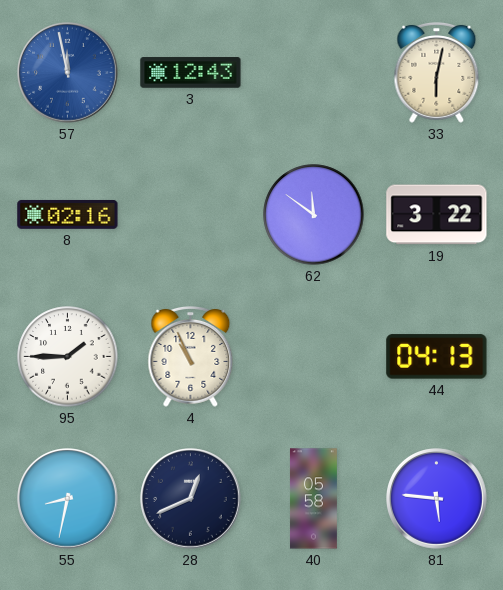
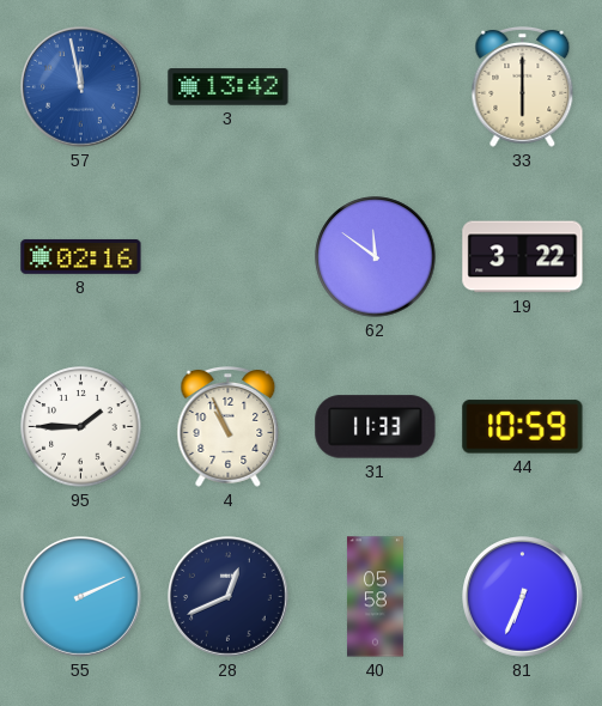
3: 12:43 -> 13:42
33: 6:02 -> 6:00
31: none -> 11:33
44: 04:13 -> 10:59
55: 8:32 -> 2:11
81: 5:46 -> 6:34
